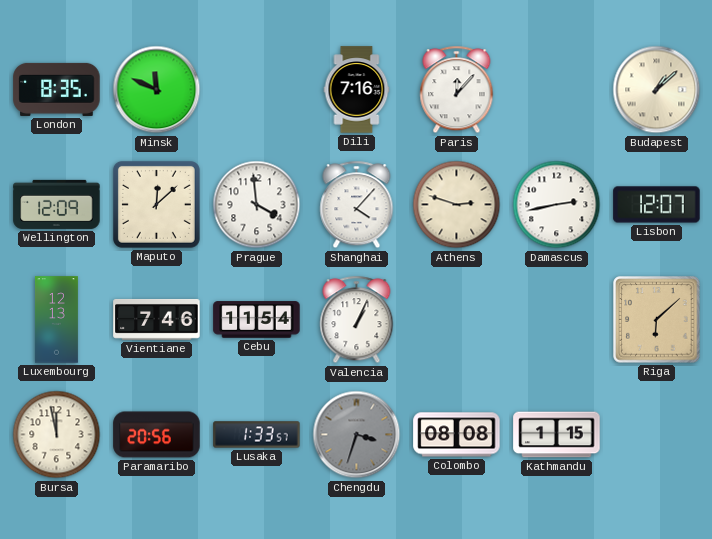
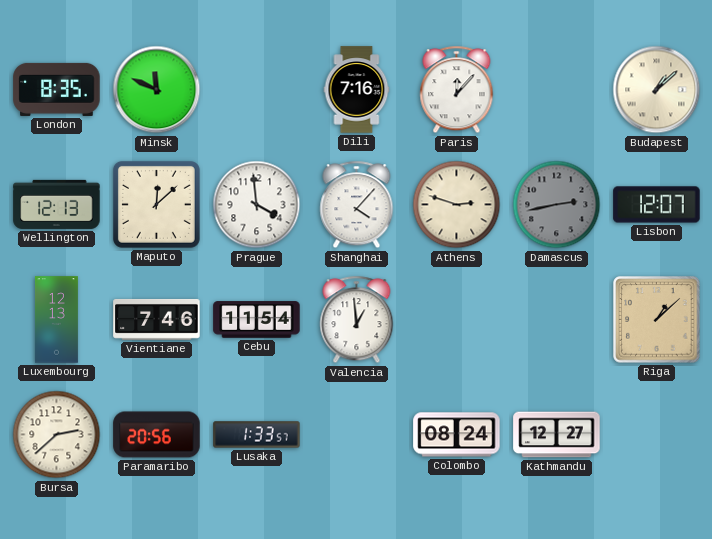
Wellington: 12:09 -> 12:13
Damascus dial: white -> grey
Valencia: 1:04 -> 12:59
Riga: 6:08 -> 1:08
Bursa: 11:58 -> 2:38
Chengdu: 3:33 -> none
Colombo: 08:08 -> 08:24
Kathmandu: 1:15 -> 12:27
